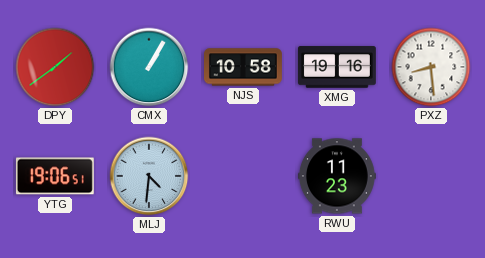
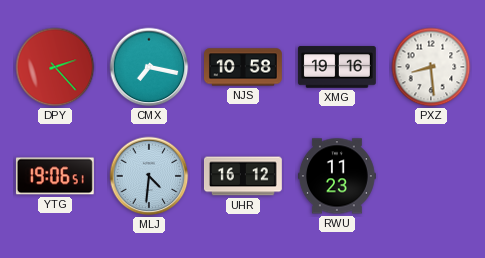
DPY: 1:39 -> 2:23
CMX: 1:05 -> 7:17
UHR: none -> 16:12
